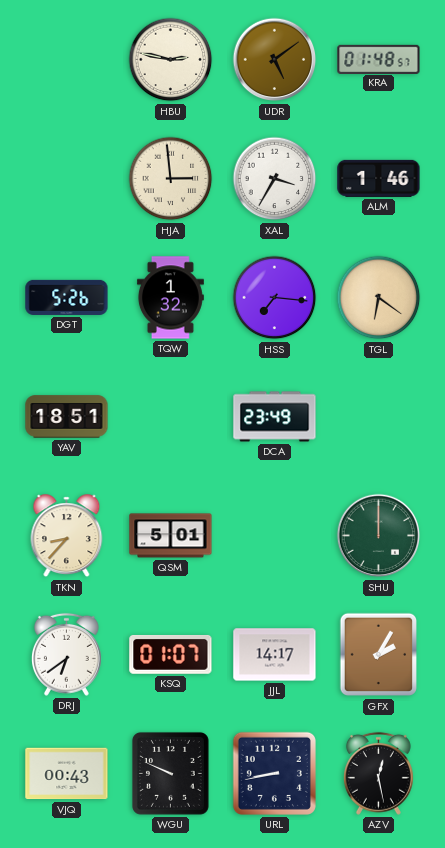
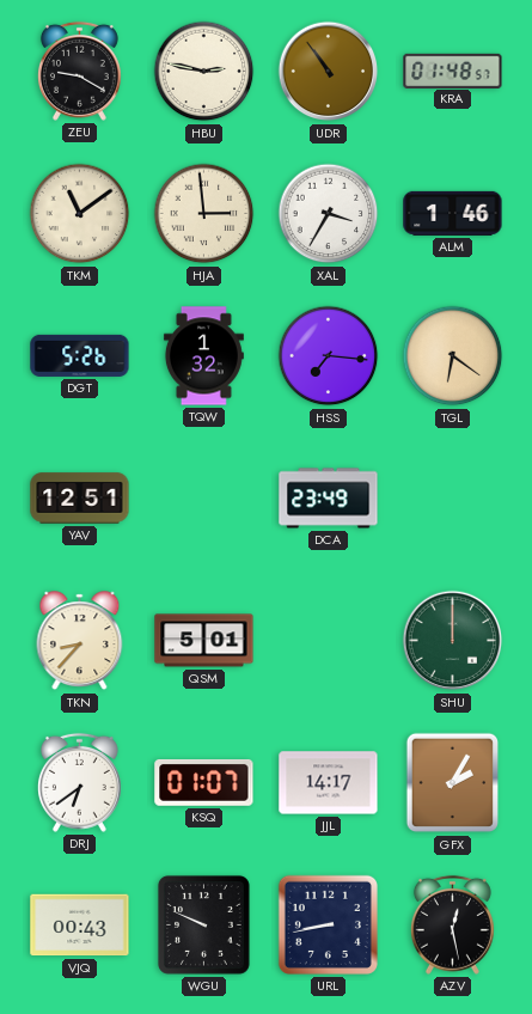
ZEU: none -> 9:20
UDR: 5:09 -> 10:54
TKM: none -> 11:09
YAV: 18:51 -> 12:51
